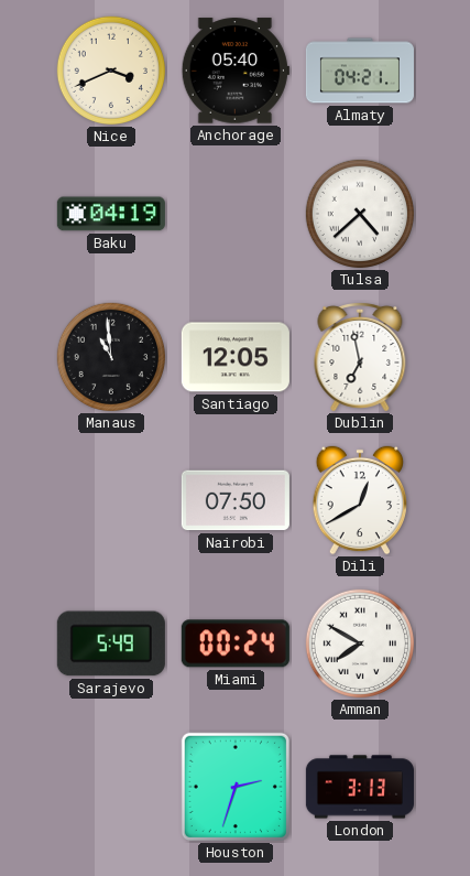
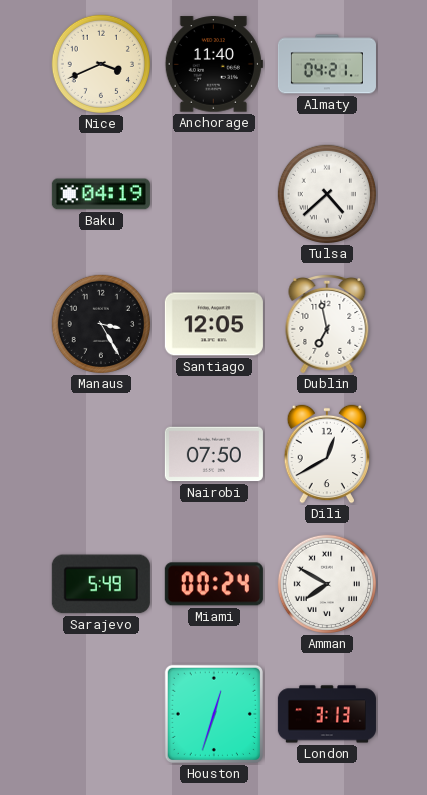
Anchorage: 05:40 -> 11:40
Manaus: 10:59 -> 3:25
Houston: 2:33 -> 12:33
